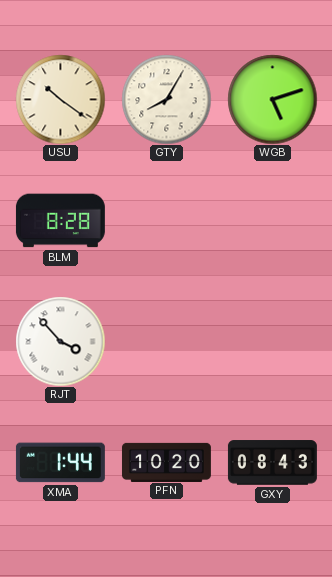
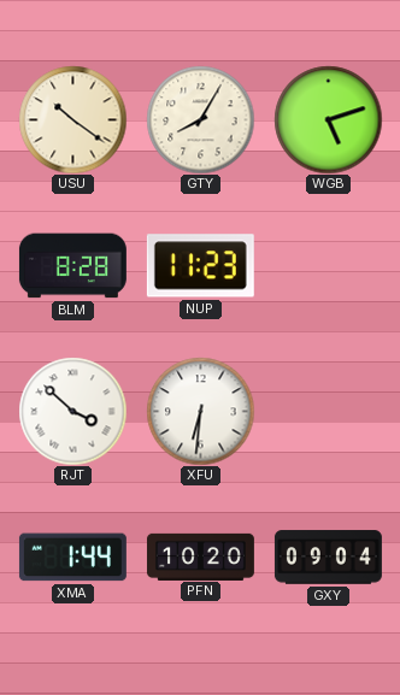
NUP: none -> 11:23
RJT: 3:53 -> 3:52
XFU: none -> 6:31
GXY: 08:43 -> 09:04
